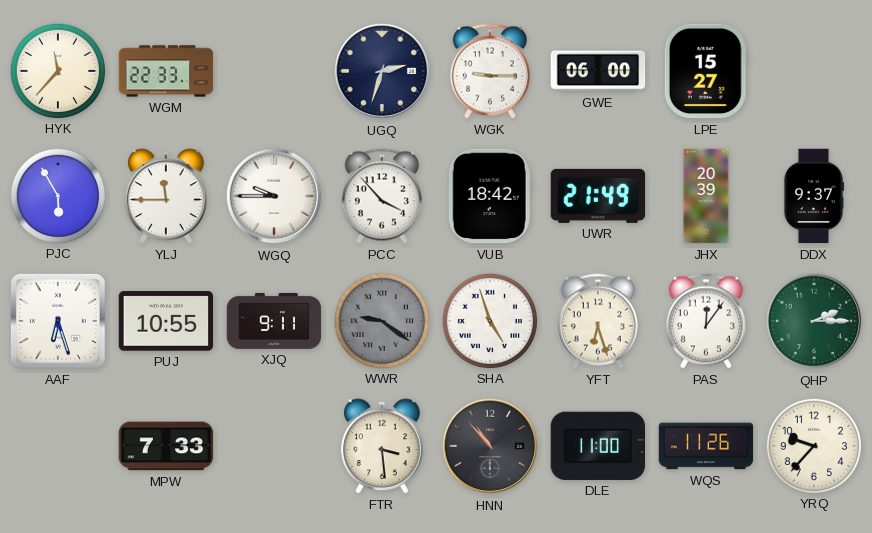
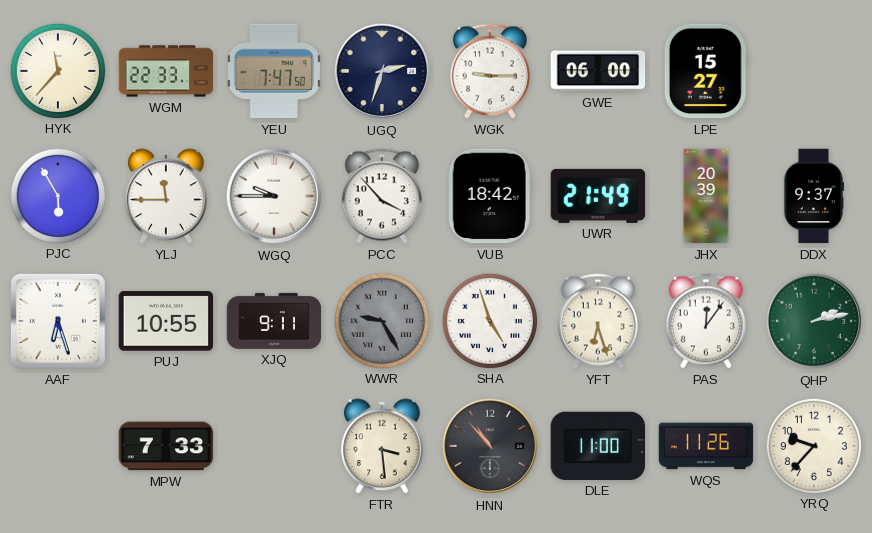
YEU: none -> 7:47
WWR: 9:21 -> 9:25
QHP: 2:15 -> 2:13
